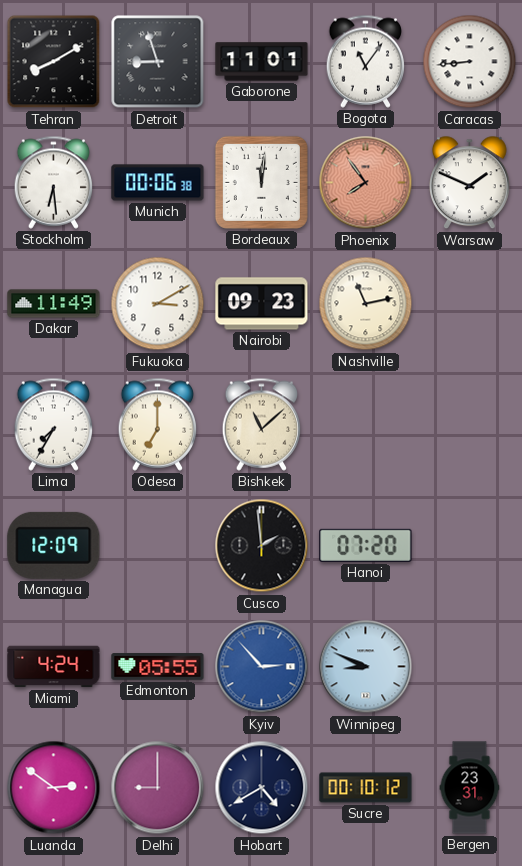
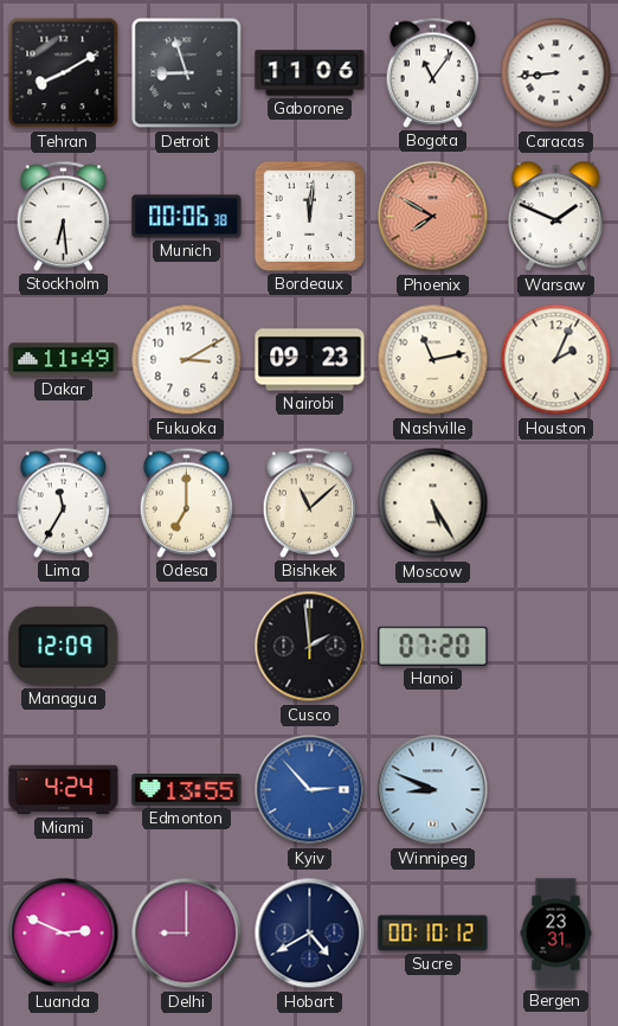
Gaborone: 11:01 -> 11:06
Phoenix: 7:54 -> 7:50
Houston: none -> 2:04
Lima: 7:35 -> 11:35
Moscow: none -> 5:25
Edmonton: 05:55 -> 13:55
Luanda: 2:51 -> 2:49
